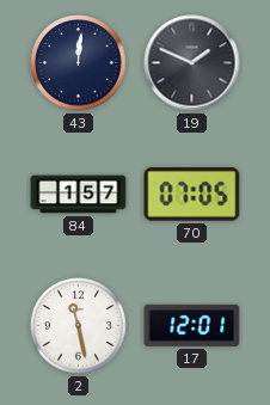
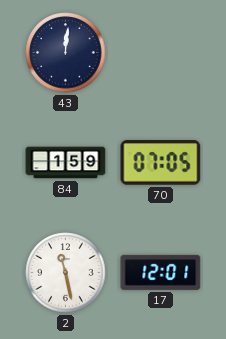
19: 1:49 -> none
84: 1:57 -> 1:59
